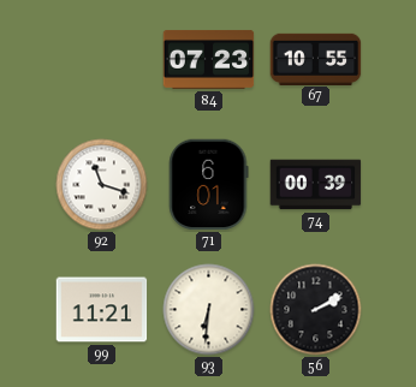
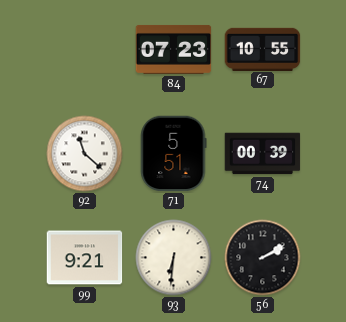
92: 11:18 -> 11:22
71: 6:01 -> 5:51
99: 11:21 -> 9:21
